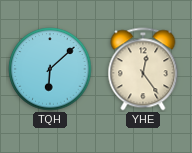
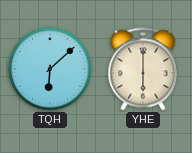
YHE: 12:24 -> 6:00
